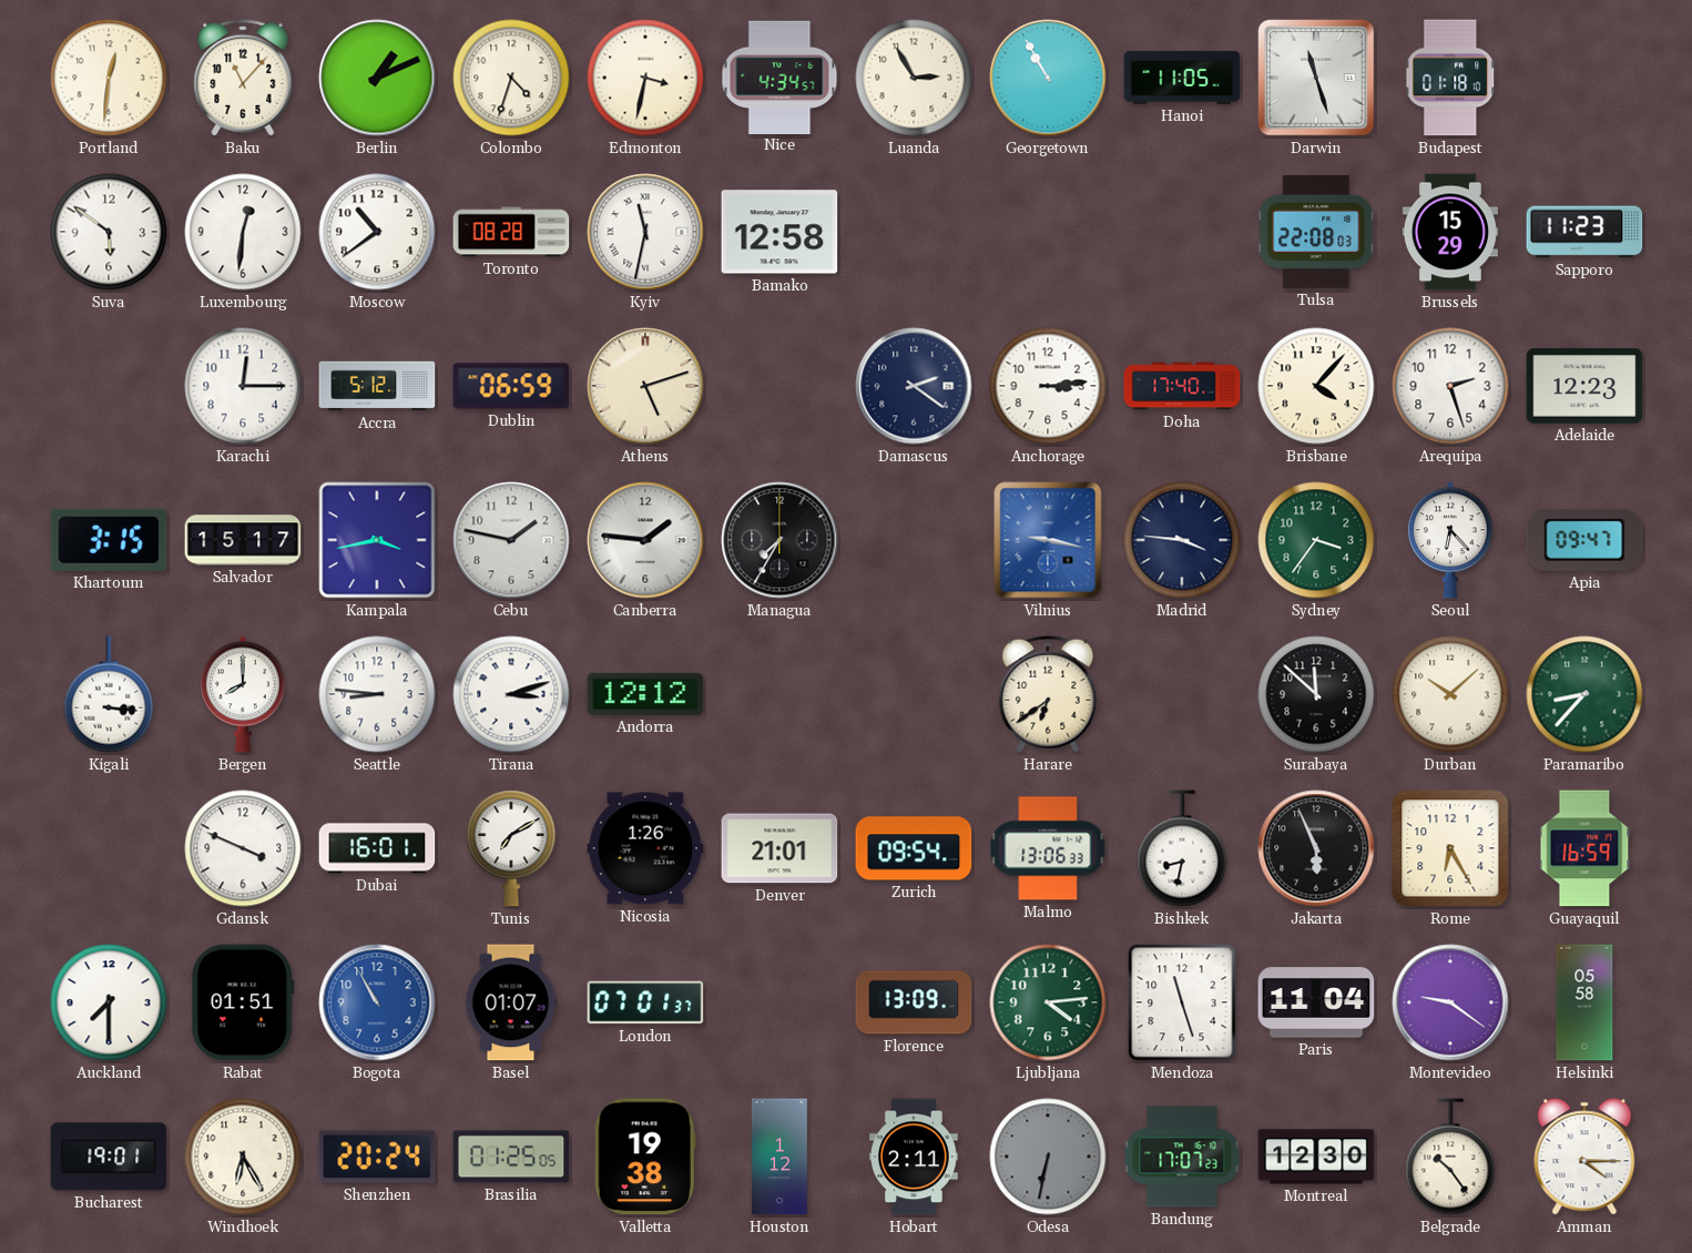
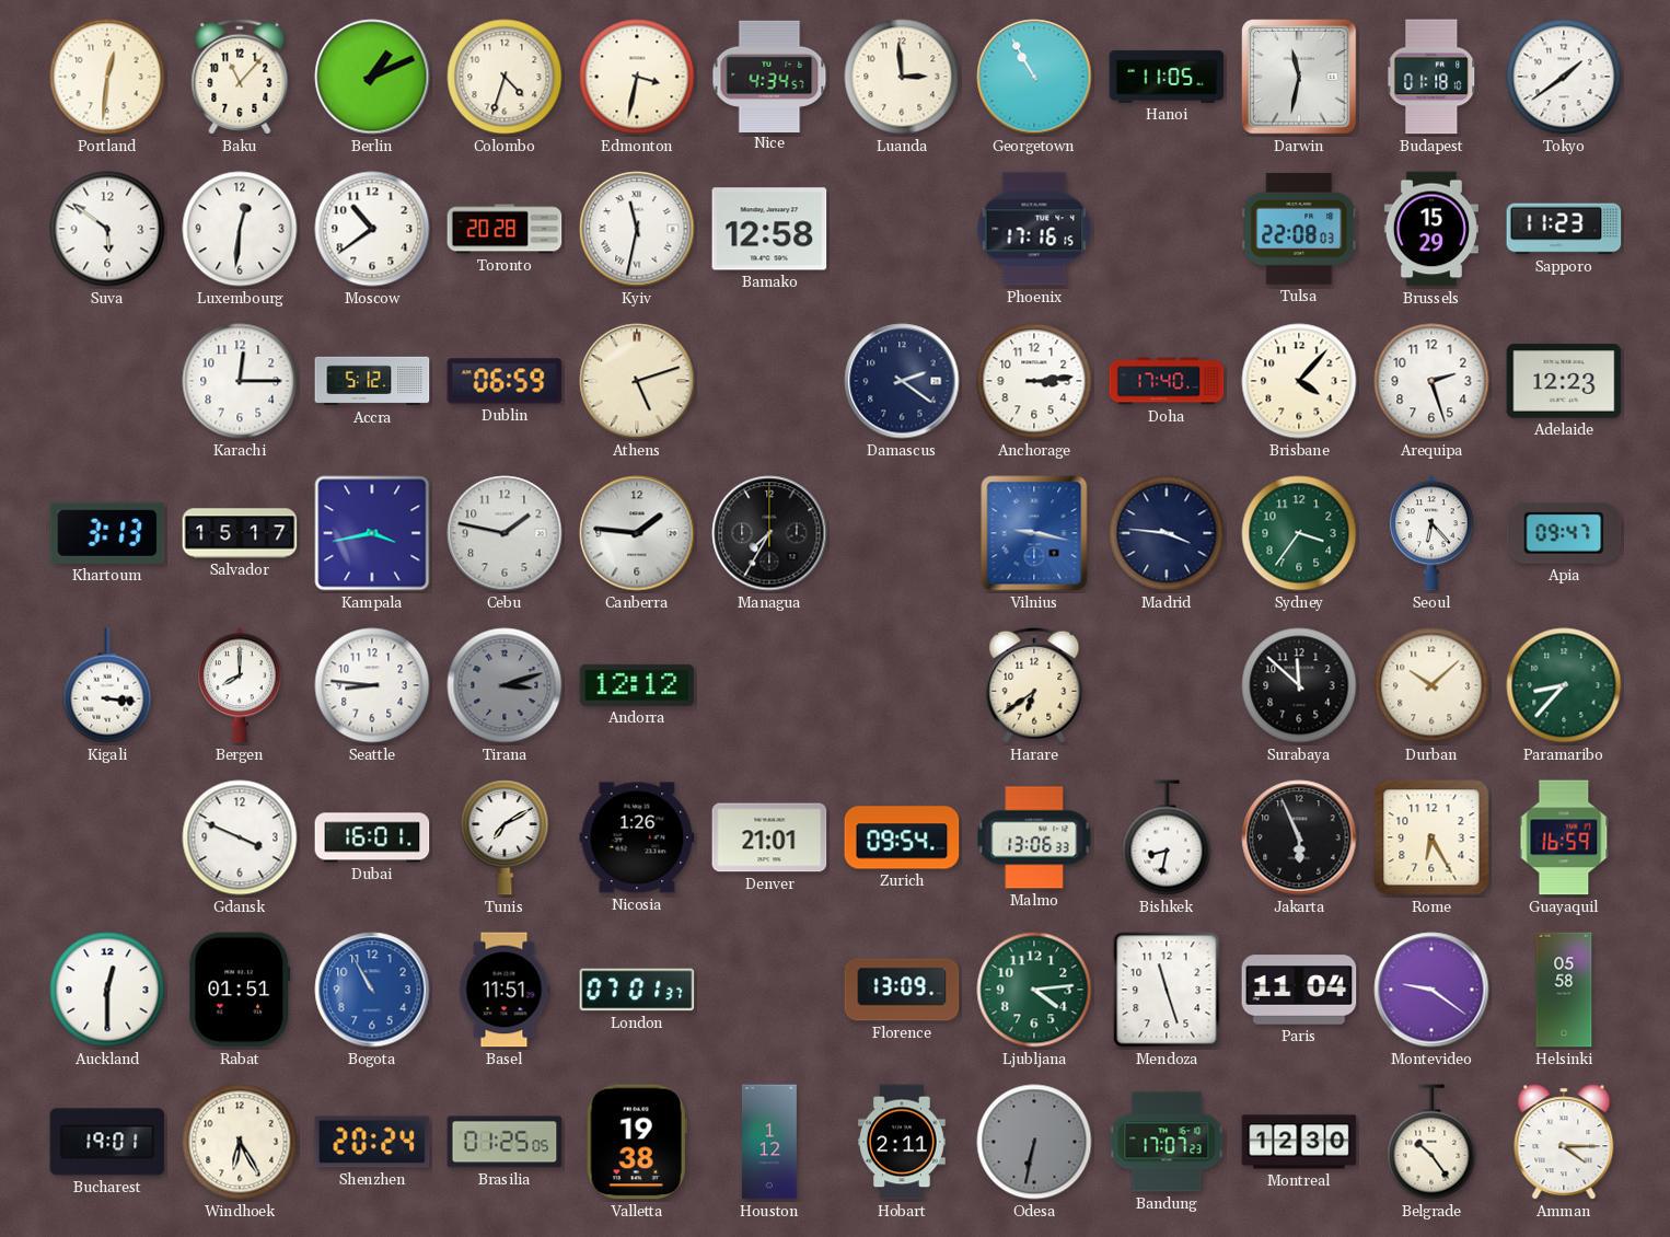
Luanda: 2:55 -> 2:59
Darwin: 11:27 -> 11:32
Tokyo: none -> 1:39
Toronto: 08:28 -> 20:28
Phoenix: none -> 17:16
Khartoum: 3:15 -> 3:13
Tirana dial: white -> grey
Auckland: 7:30 -> 12:30
Basel: 01:07 -> 11:51
